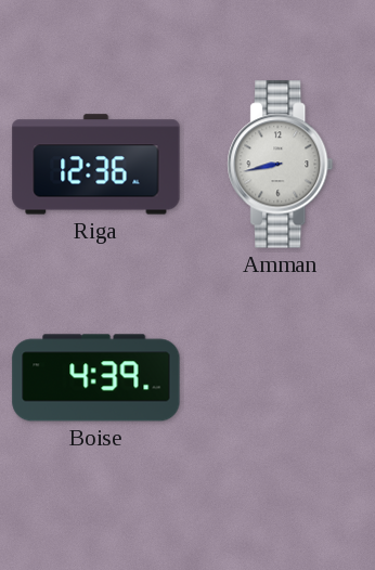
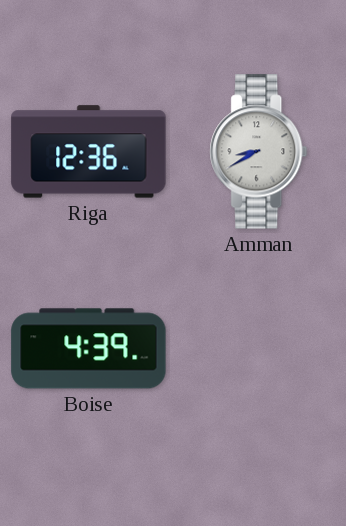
Amman: 8:43 -> 8:40
